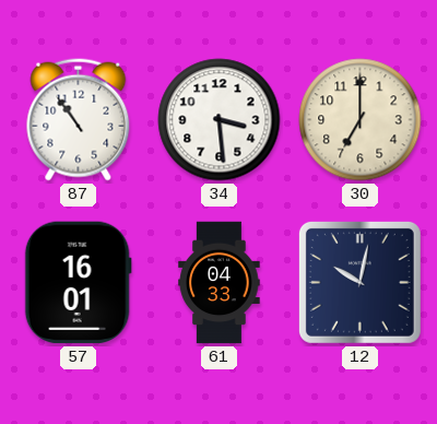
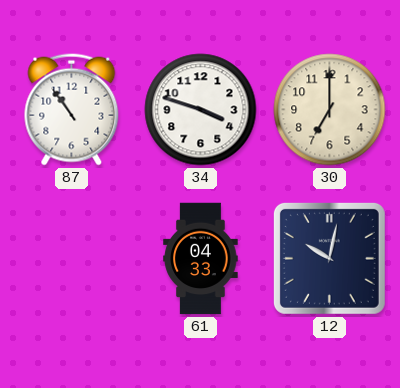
34: 3:29 -> 3:48
57: 16:01 -> none
